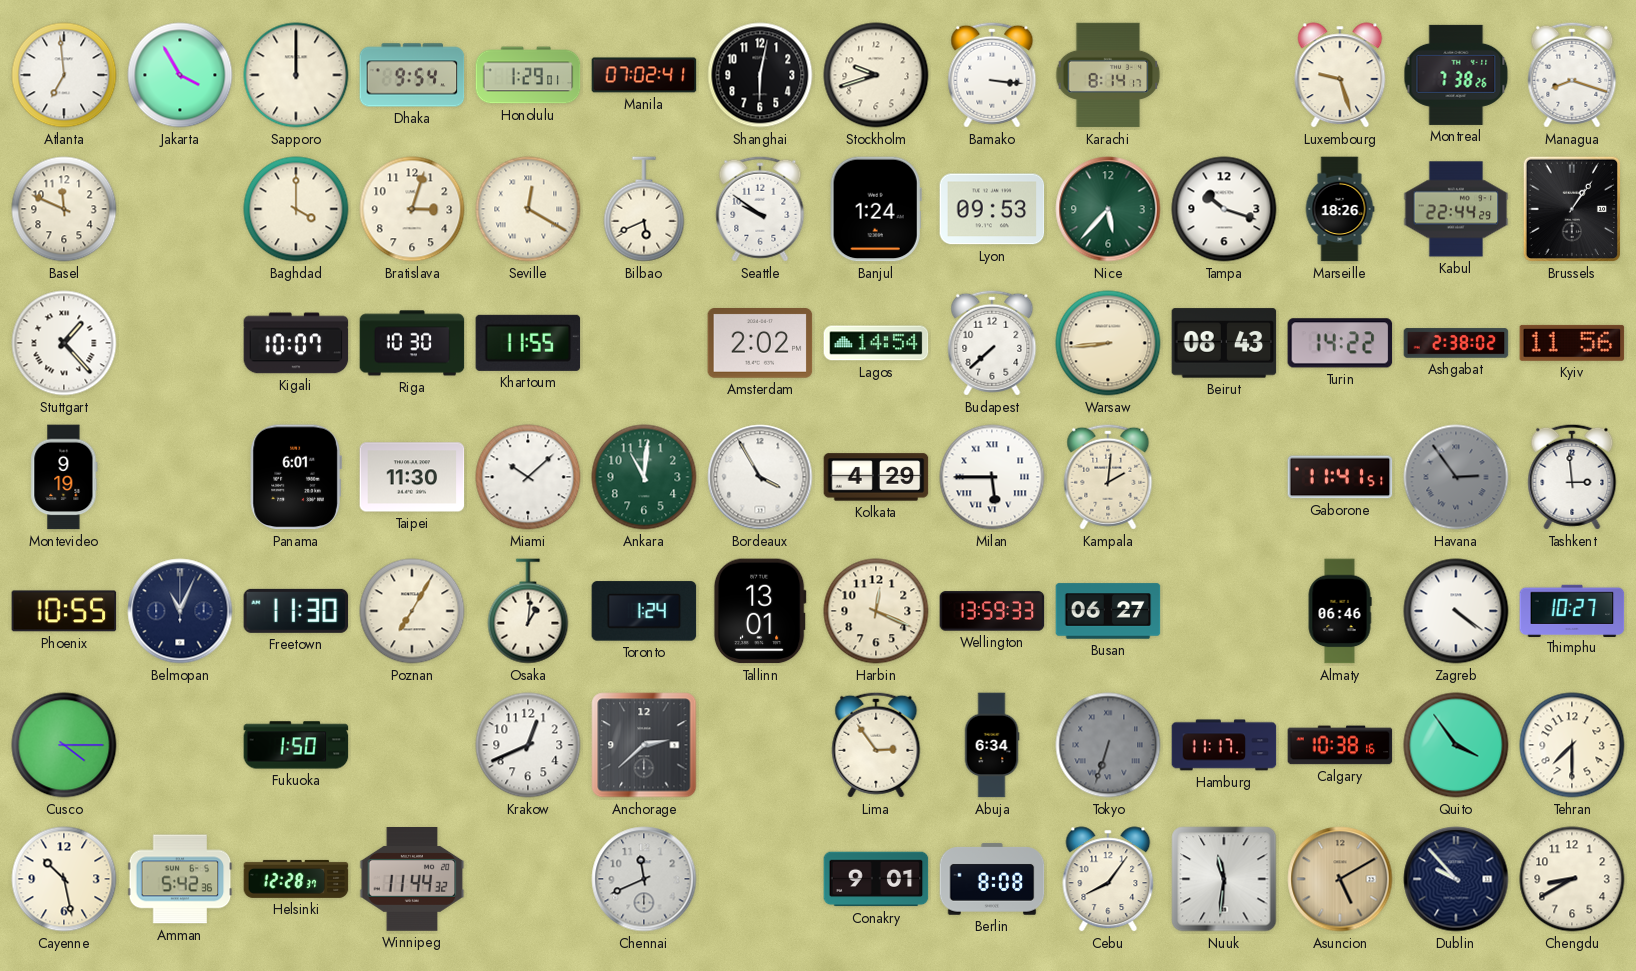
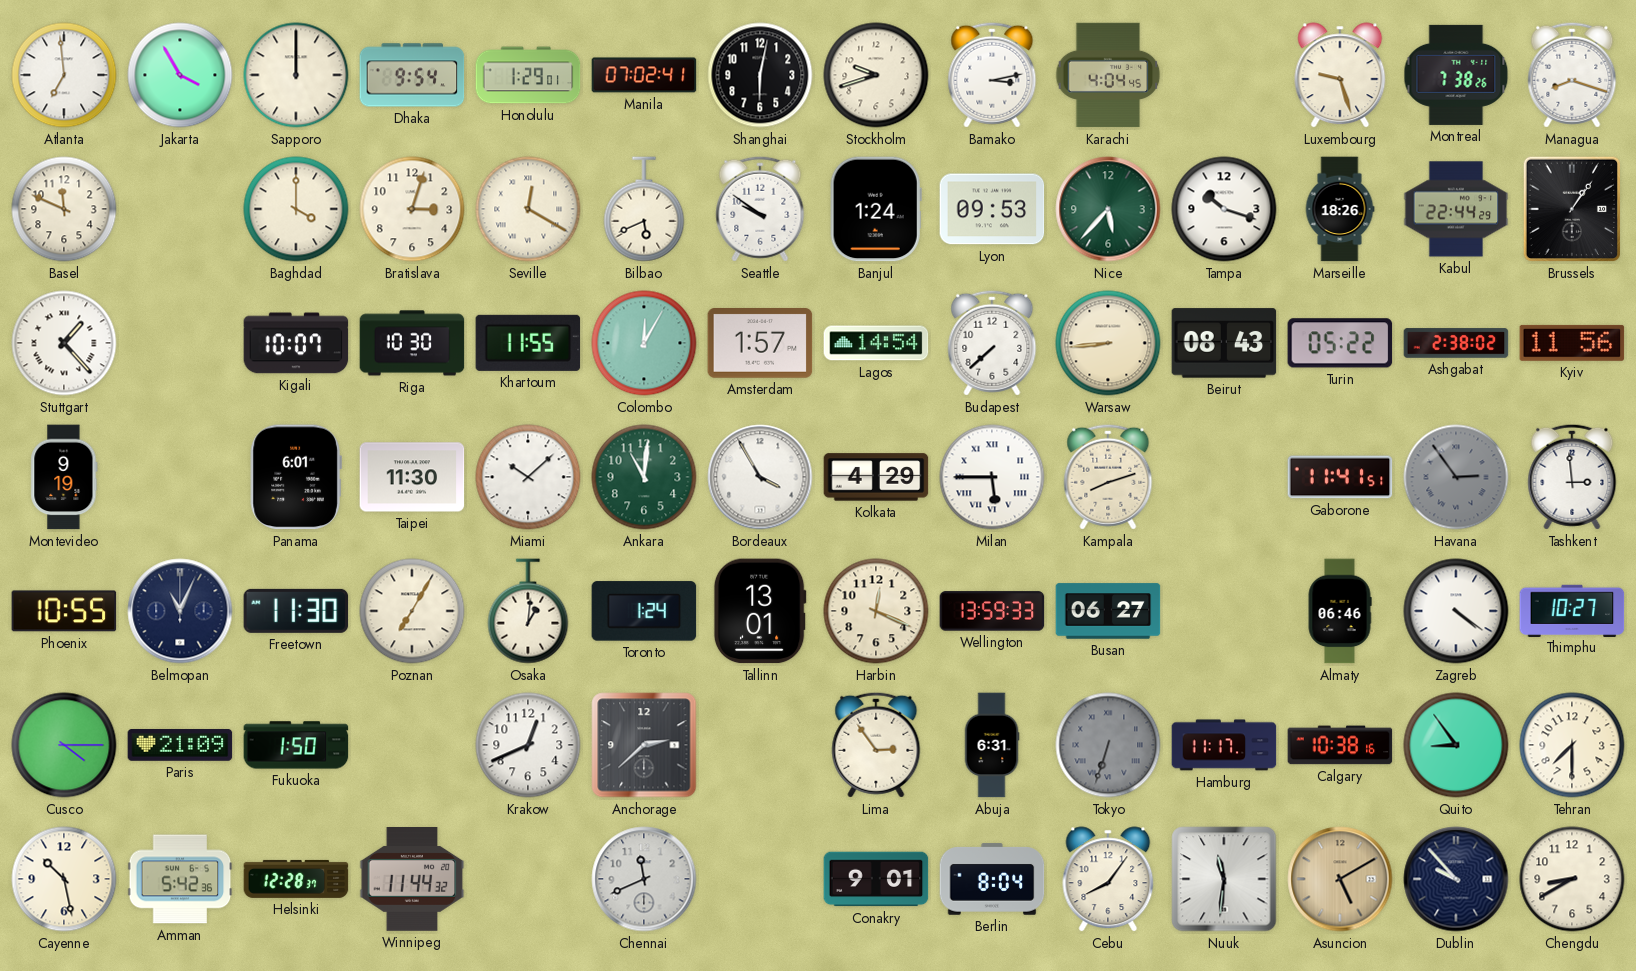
Bamako: 3:16 -> 3:13
Karachi: 8:14 -> 4:04
Colombo: none -> 12:05
Amsterdam: 2:02 -> 1:57
Turin: 14:22 -> 05:22
Kampala: 2:01 -> 8:12
Paris: none -> 21:09
Abuja: 6:34 -> 6:31
Quito: 3:54 -> 8:54
Berlin: 8:08 -> 8:04
